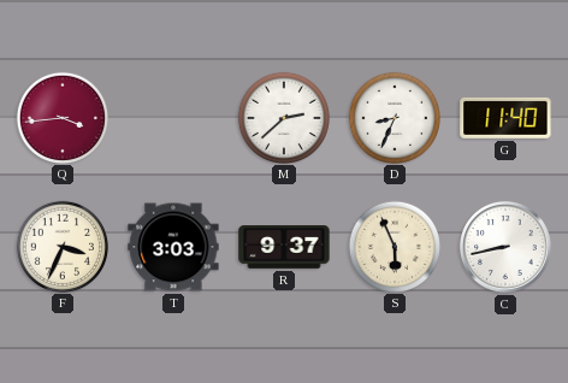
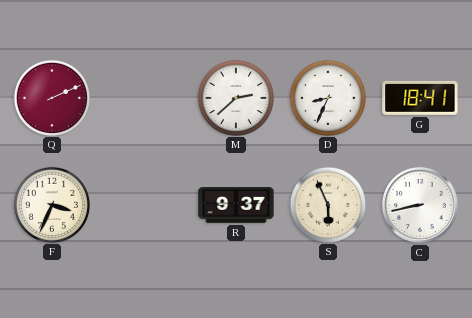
Q: 3:44 -> 2:11
G: 11:40 -> 18:41
T: 3:03 -> none
